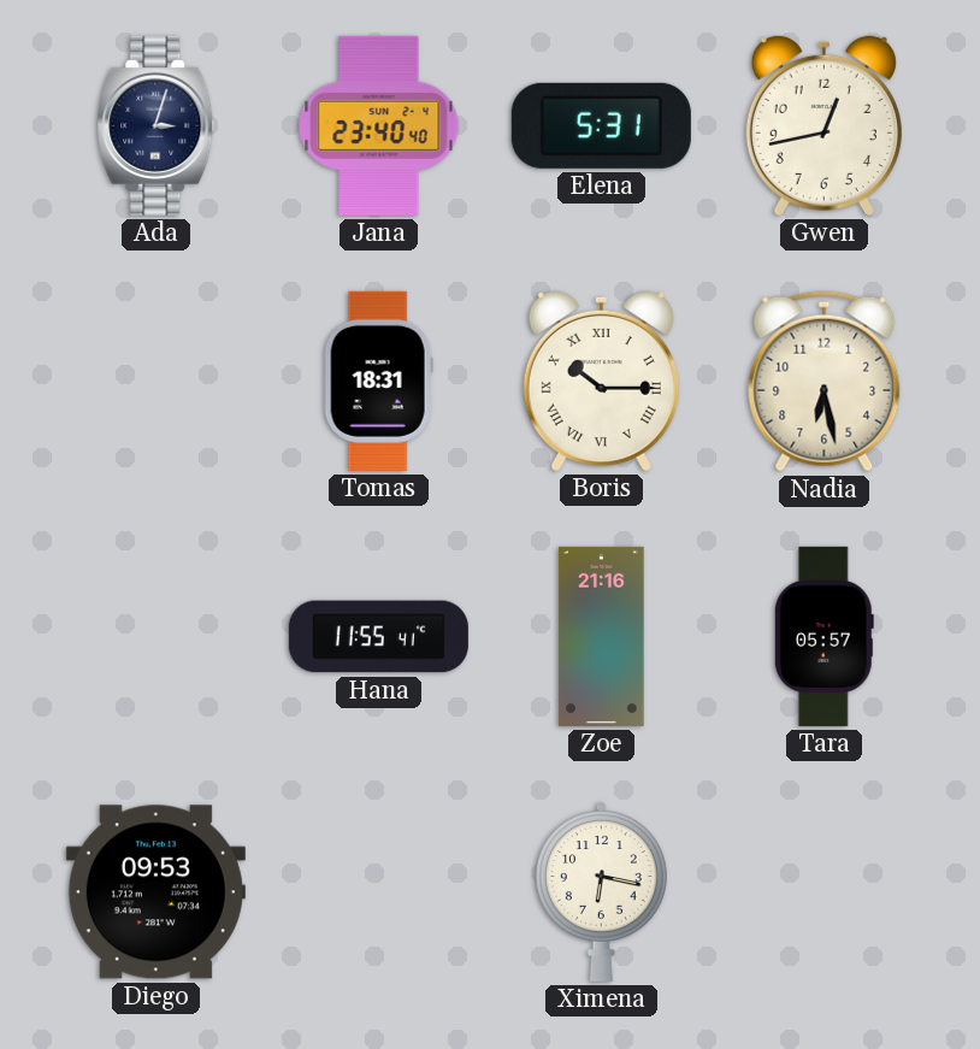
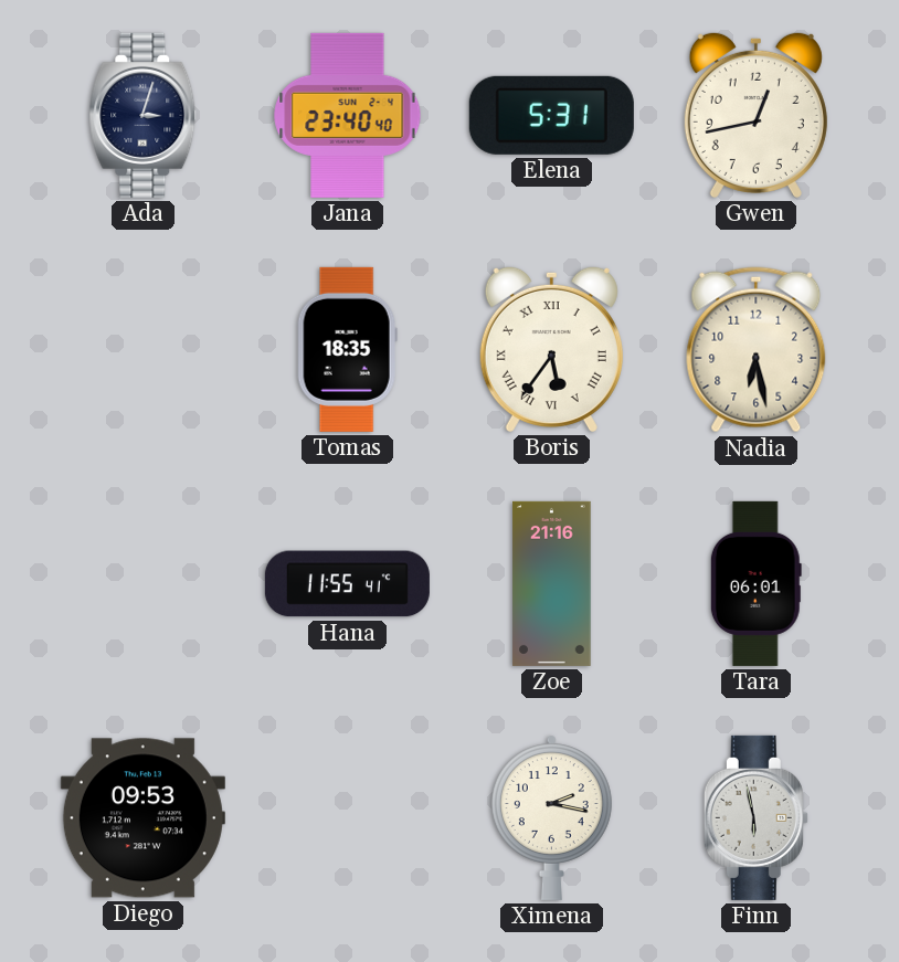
Tomas: 18:31 -> 18:35
Boris: 10:15 -> 5:36
Tara: 05:57 -> 06:01
Ximena: 6:17 -> 2:17
Finn: none -> 5:58
